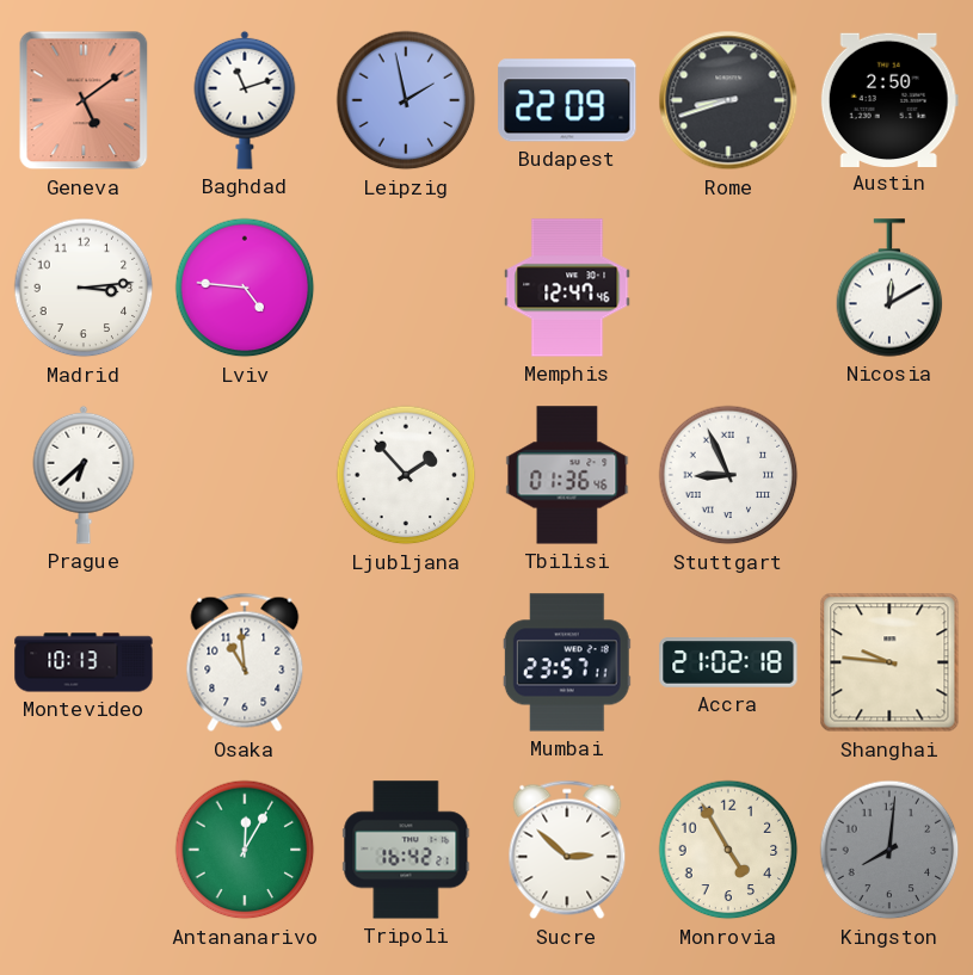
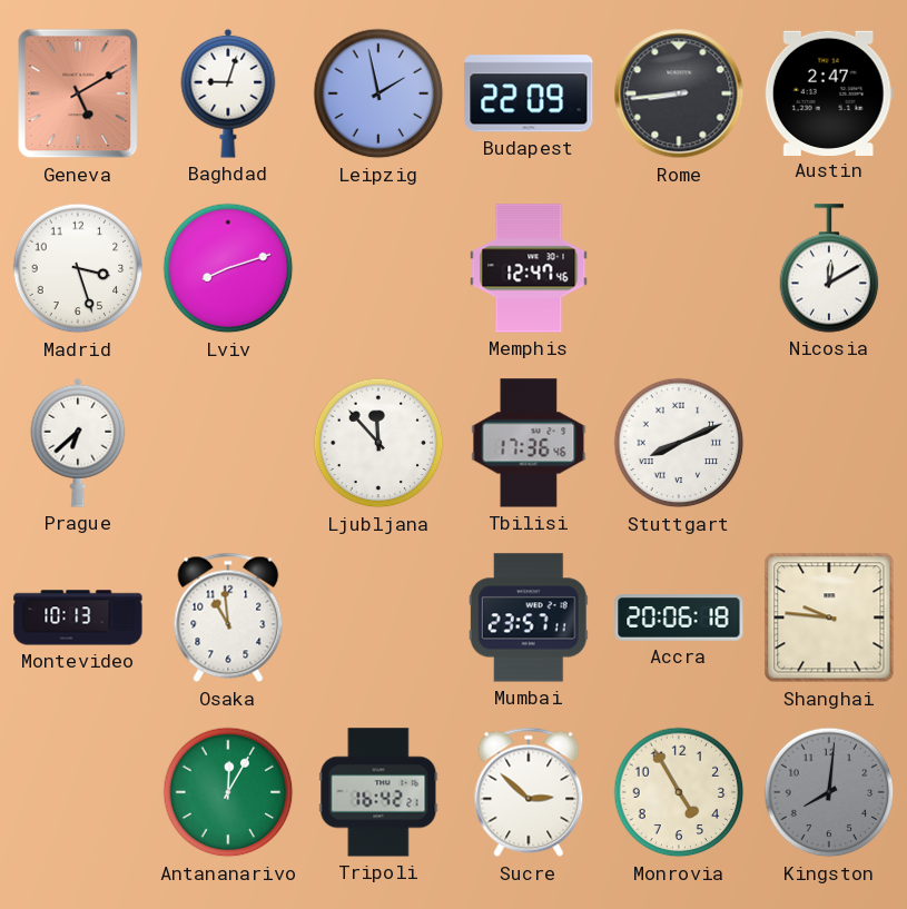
Geneva: 5:09 -> 5:10
Baghdad: 11:12 -> 9:03
Rome: 8:42 -> 8:44
Austin: 2:50 -> 2:47
Madrid: 3:14 -> 3:27
Lviv: 4:46 -> 8:12
Ljubljana: 1:53 -> 11:53
Tbilisi: 01:36 -> 17:36
Stuttgart: 8:56 -> 8:11
Accra: 21:02 -> 20:06
